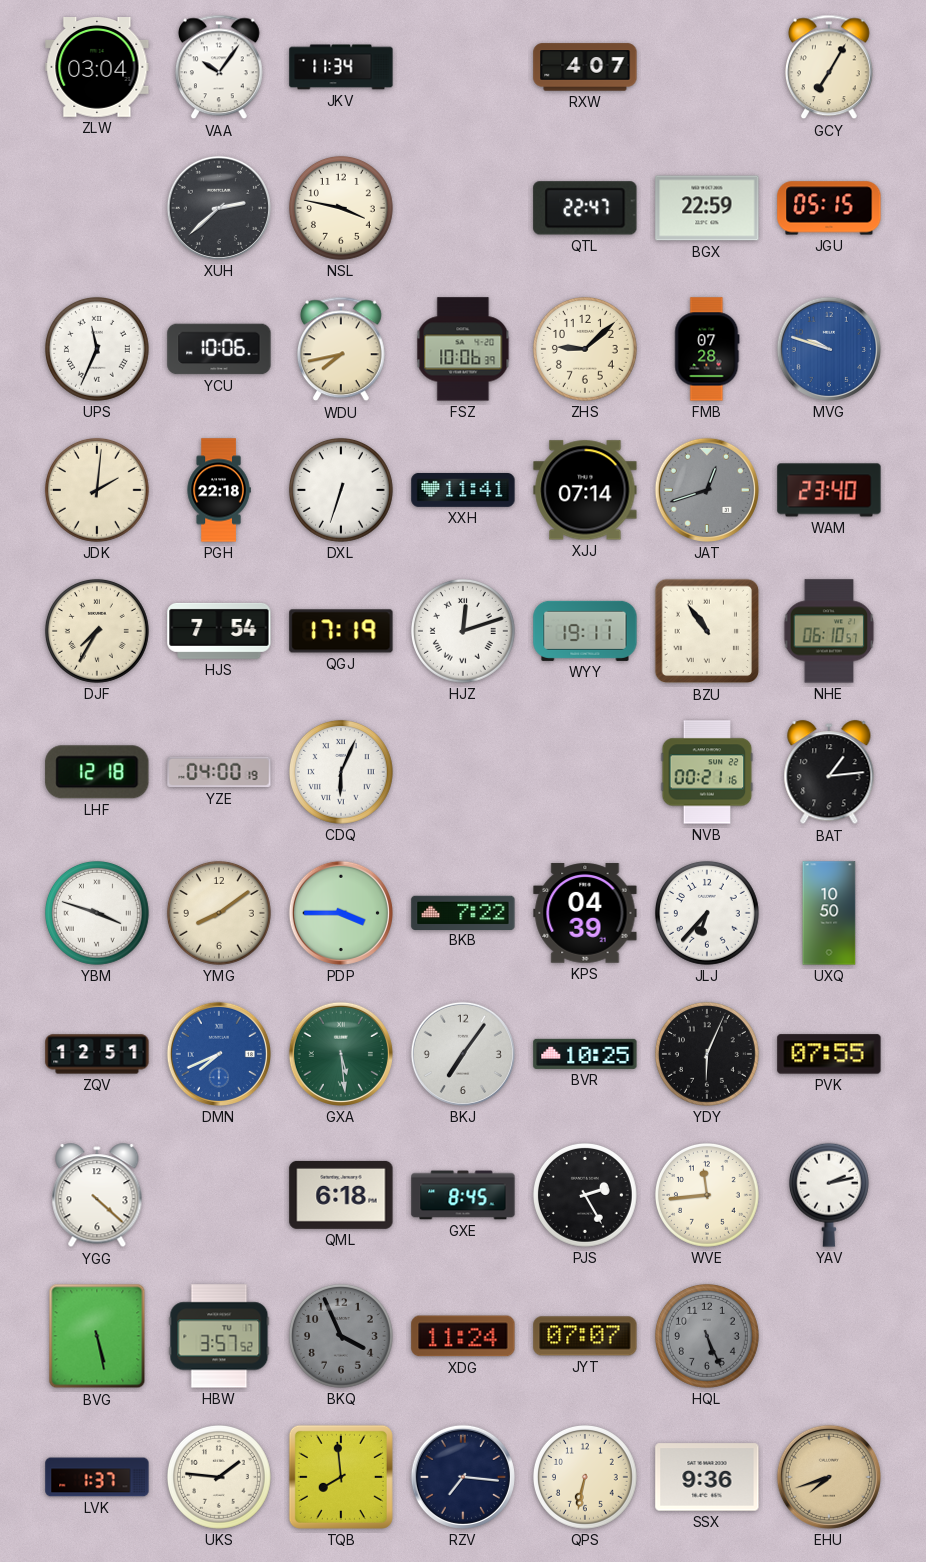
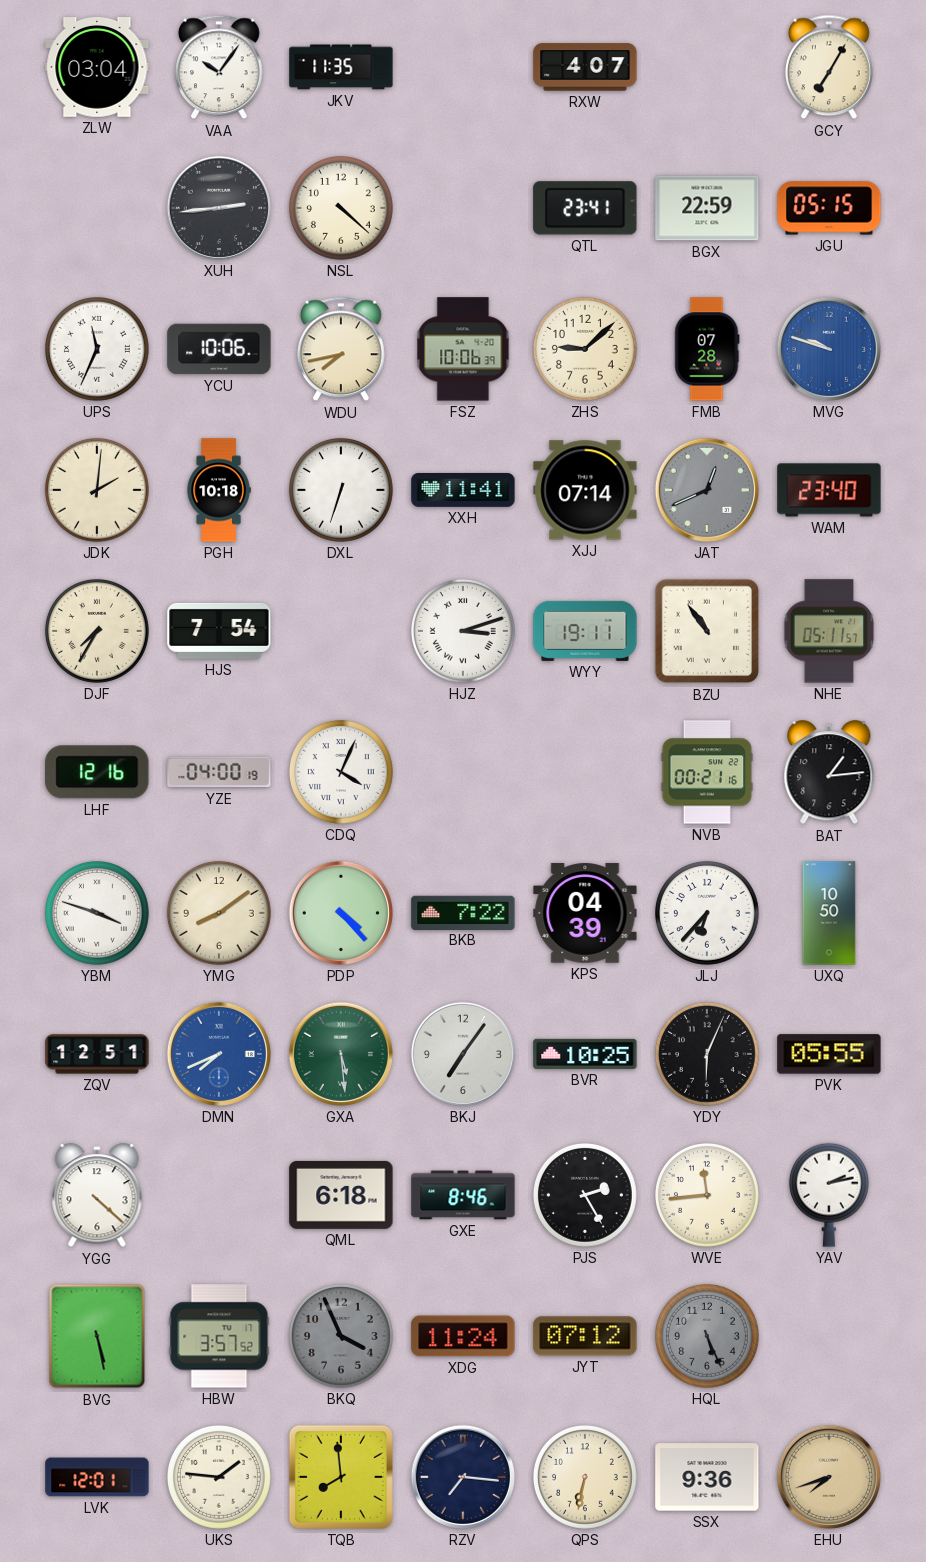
JKV: 11:34 -> 11:35
XUH: 2:38 -> 2:44
NSL: 3:47 -> 4:22
QTL: 22:47 -> 23:41
PGH: 22:18 -> 10:18
JAT: 12:42 -> 12:41
QGJ: 17:19 -> none
HJZ: 12:12 -> 3:12
NHE: 06:10 -> 05:11
LHF: 12:18 -> 12:16
CDQ: 6:04 -> 4:04
PDP: 3:45 -> 4:23
PVK: 07:55 -> 05:55
GXE: 8:45 -> 8:46
JYT: 07:07 -> 07:12
LVK: 1:37 -> 12:01
